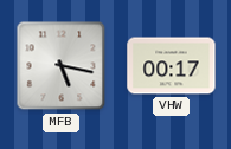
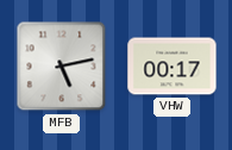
MFB: 5:17 -> 5:13
